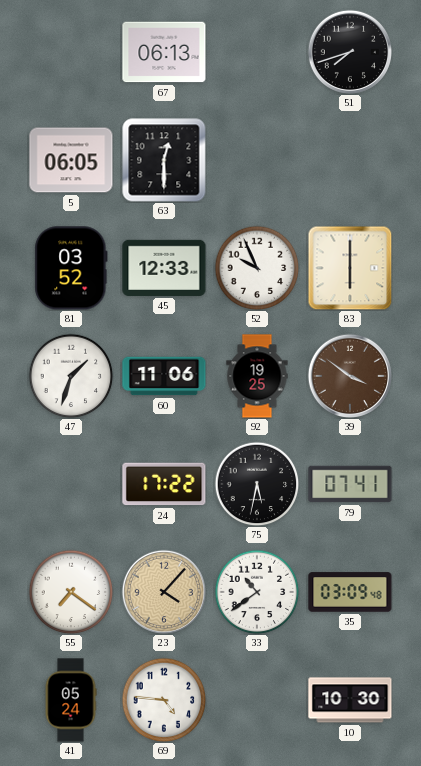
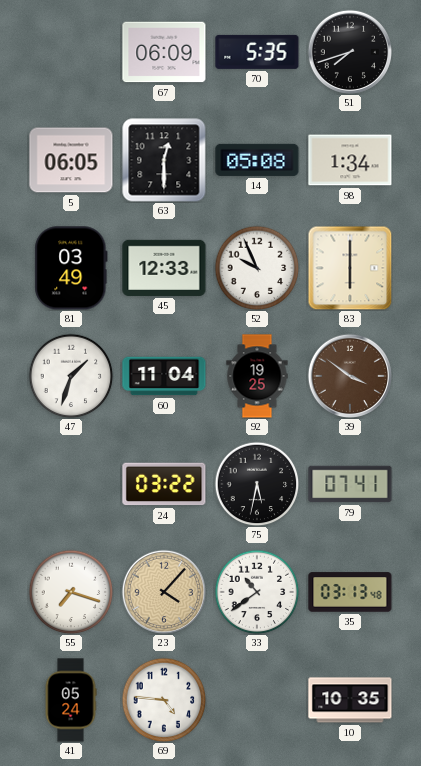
67: 06:13 -> 06:09
70: none -> 5:35
14: none -> 05:08
98: none -> 1:34
81: 03:52 -> 03:49
60: 11:06 -> 11:04
24: 17:22 -> 03:22
55: 7:21 -> 7:18
35: 03:09 -> 03:13
10: 10:30 -> 10:35
